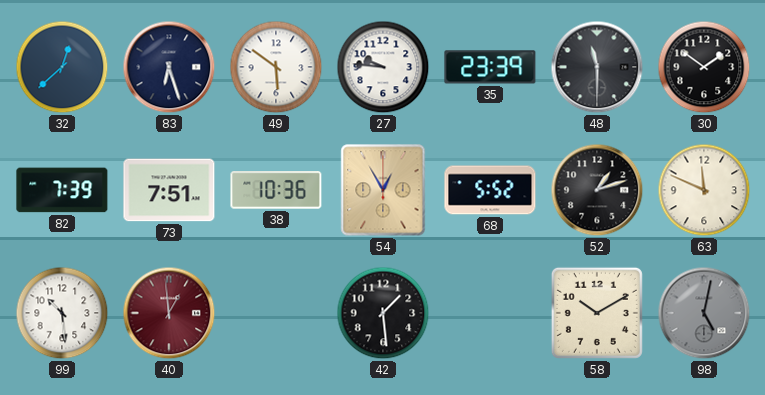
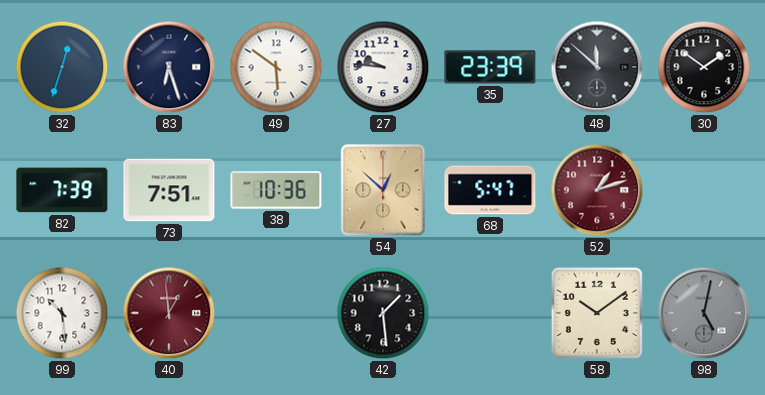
32: 12:38 -> 12:33
48: 11:30 -> 11:52
54: 12:55 -> 12:52
68: 5:52 -> 5:47
52 dial: black -> burgundy
63: 11:49 -> none
58: 10:10 -> 10:09
